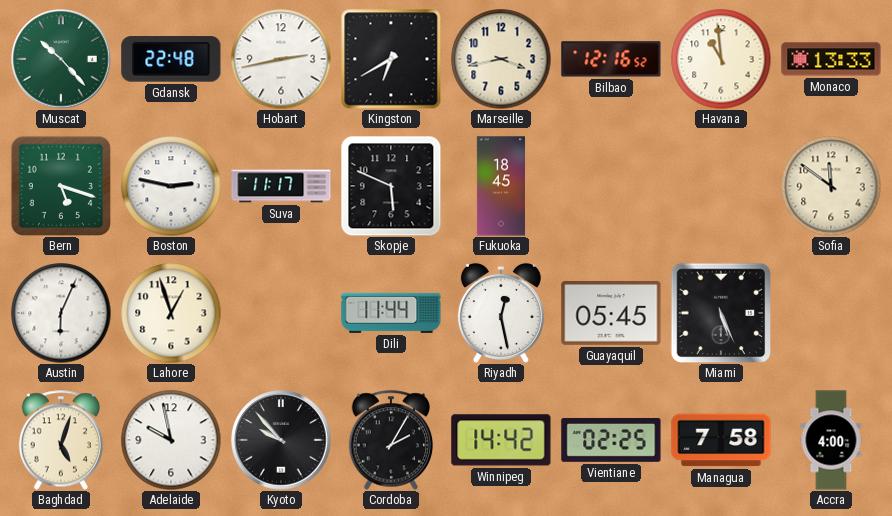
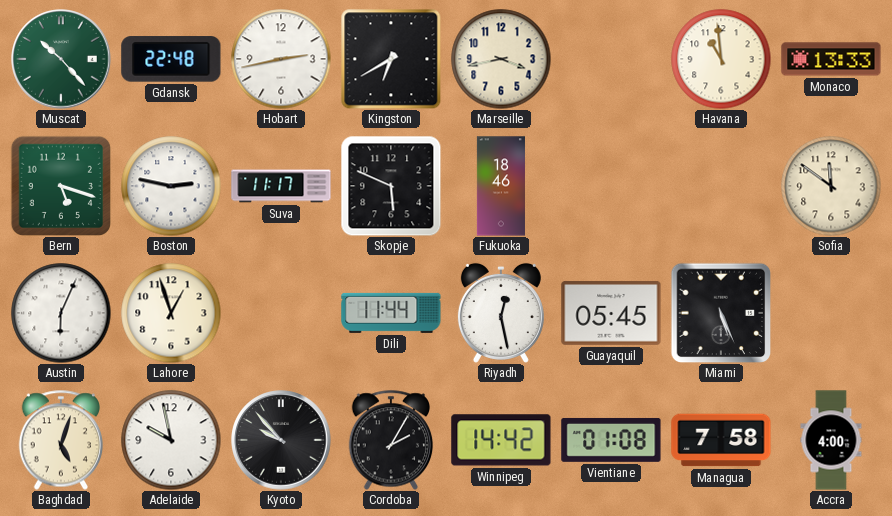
Bilbao: 12:16 -> none
Fukuoka: 18:45 -> 18:46
Vientiane: 02:25 -> 01:08
